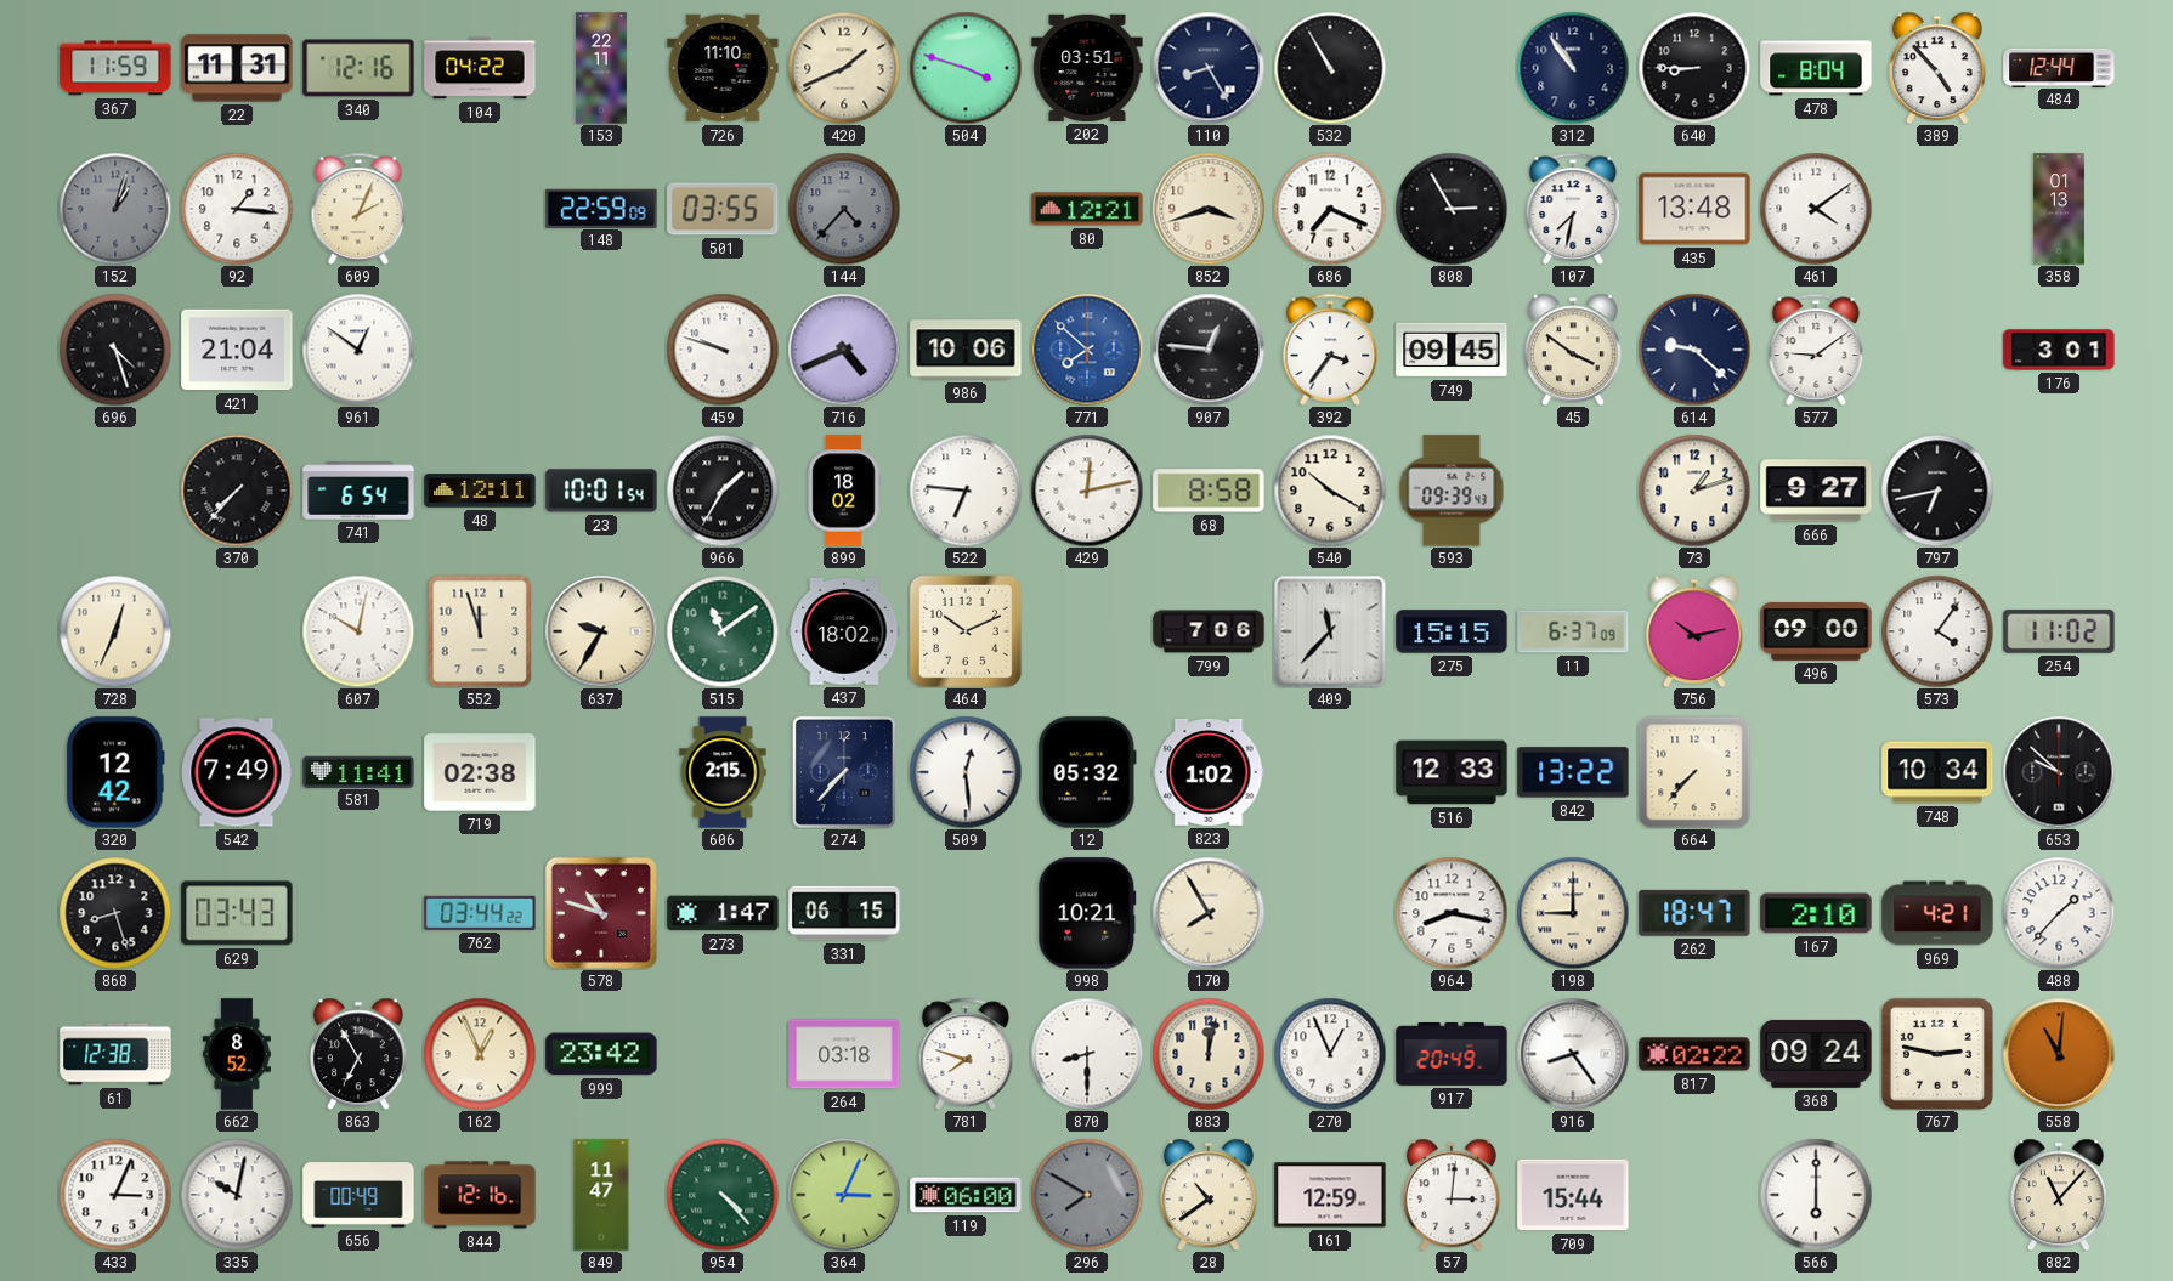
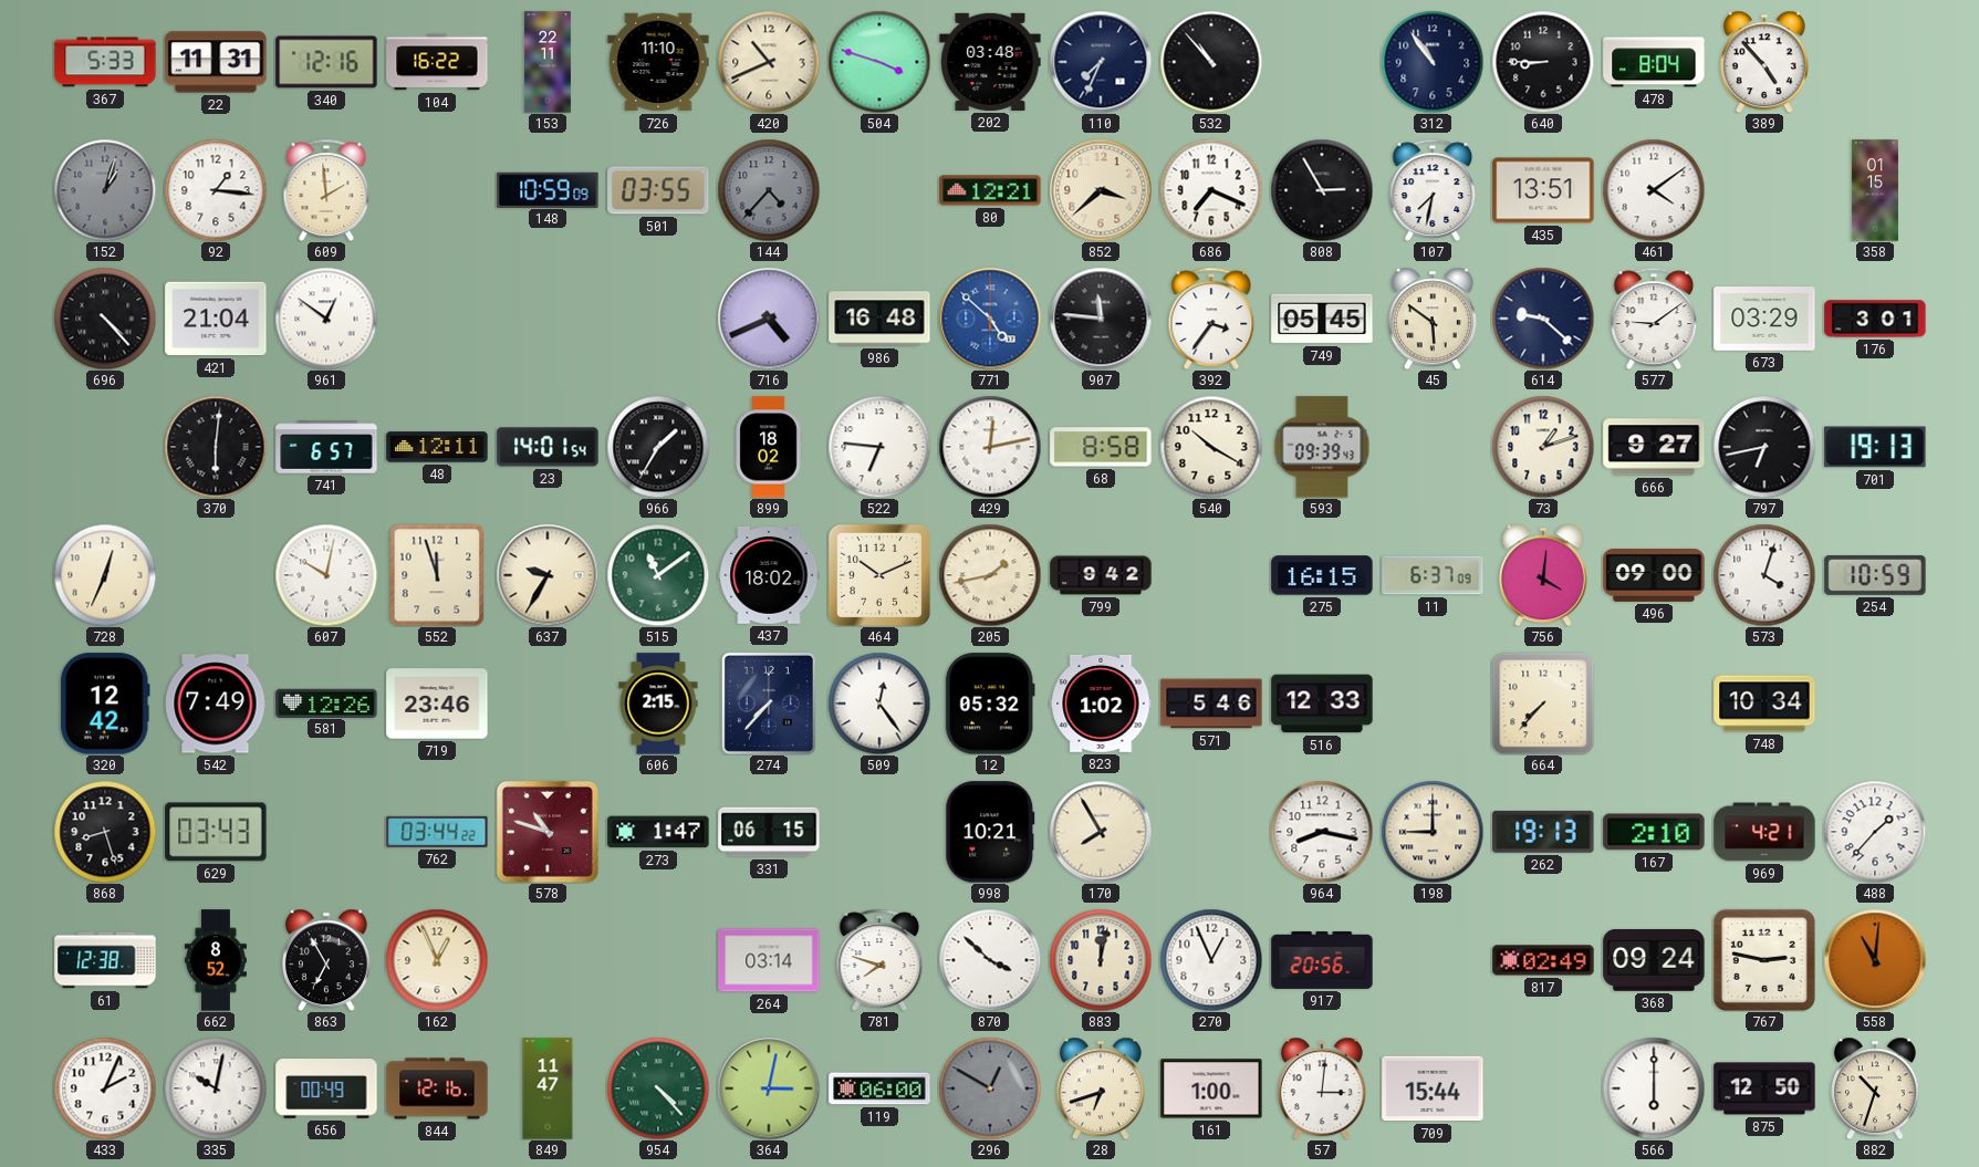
367: 11:59 -> 5:33
104: 04:22 -> 16:22
420: 1:41 -> 10:41
202: 03:51 -> 03:48
110: 8:25 -> 7:34
532: 10:55 -> 10:53
484: 12:44 -> none
609: 2:04 -> 1:59
148: 22:59 -> 10:59
852: 3:42 -> 3:38
435: 13:48 -> 13:51
358: 01:13 -> 01:15
696: 4:27 -> 4:23
459: 9:48 -> none
986: 10:06 -> 16:48
771: 7:52 -> 4:52
907: 12:46 -> 11:46
749: 09:45 -> 05:45
45: 3:51 -> 5:51
673: none -> 03:29
370: 7:37 -> 6:01
741: 6:54 -> 6:57
23: 10:01 -> 14:01
701: none -> 19:13
205: none -> 1:43
799: 7:06 -> 9:42
409: 11:37 -> none
275: 15:15 -> 16:15
756: 10:13 -> 4:01
573: 4:06 -> 4:03
254: 11:02 -> 10:59
581: 11:41 -> 12:26
719: 02:38 -> 23:46
509: 12:29 -> 12:24
571: none -> 5:46
842: 13:22 -> none
653: 9:52 -> none
262: 18:47 -> 19:13
999: 23:42 -> none
264: 03:18 -> 03:14
870: 8:30 -> 3:52
917: 20:49 -> 20:56
916: 8:24 -> none
817: 02:22 -> 02:49
433: 3:04 -> 2:04
364: 3:04 -> 3:02
296: 7:50 -> 12:50
28: 10:39 -> 6:42
161: 12:59 -> 1:00
875: none -> 12:50
882: 11:07 -> 10:33
